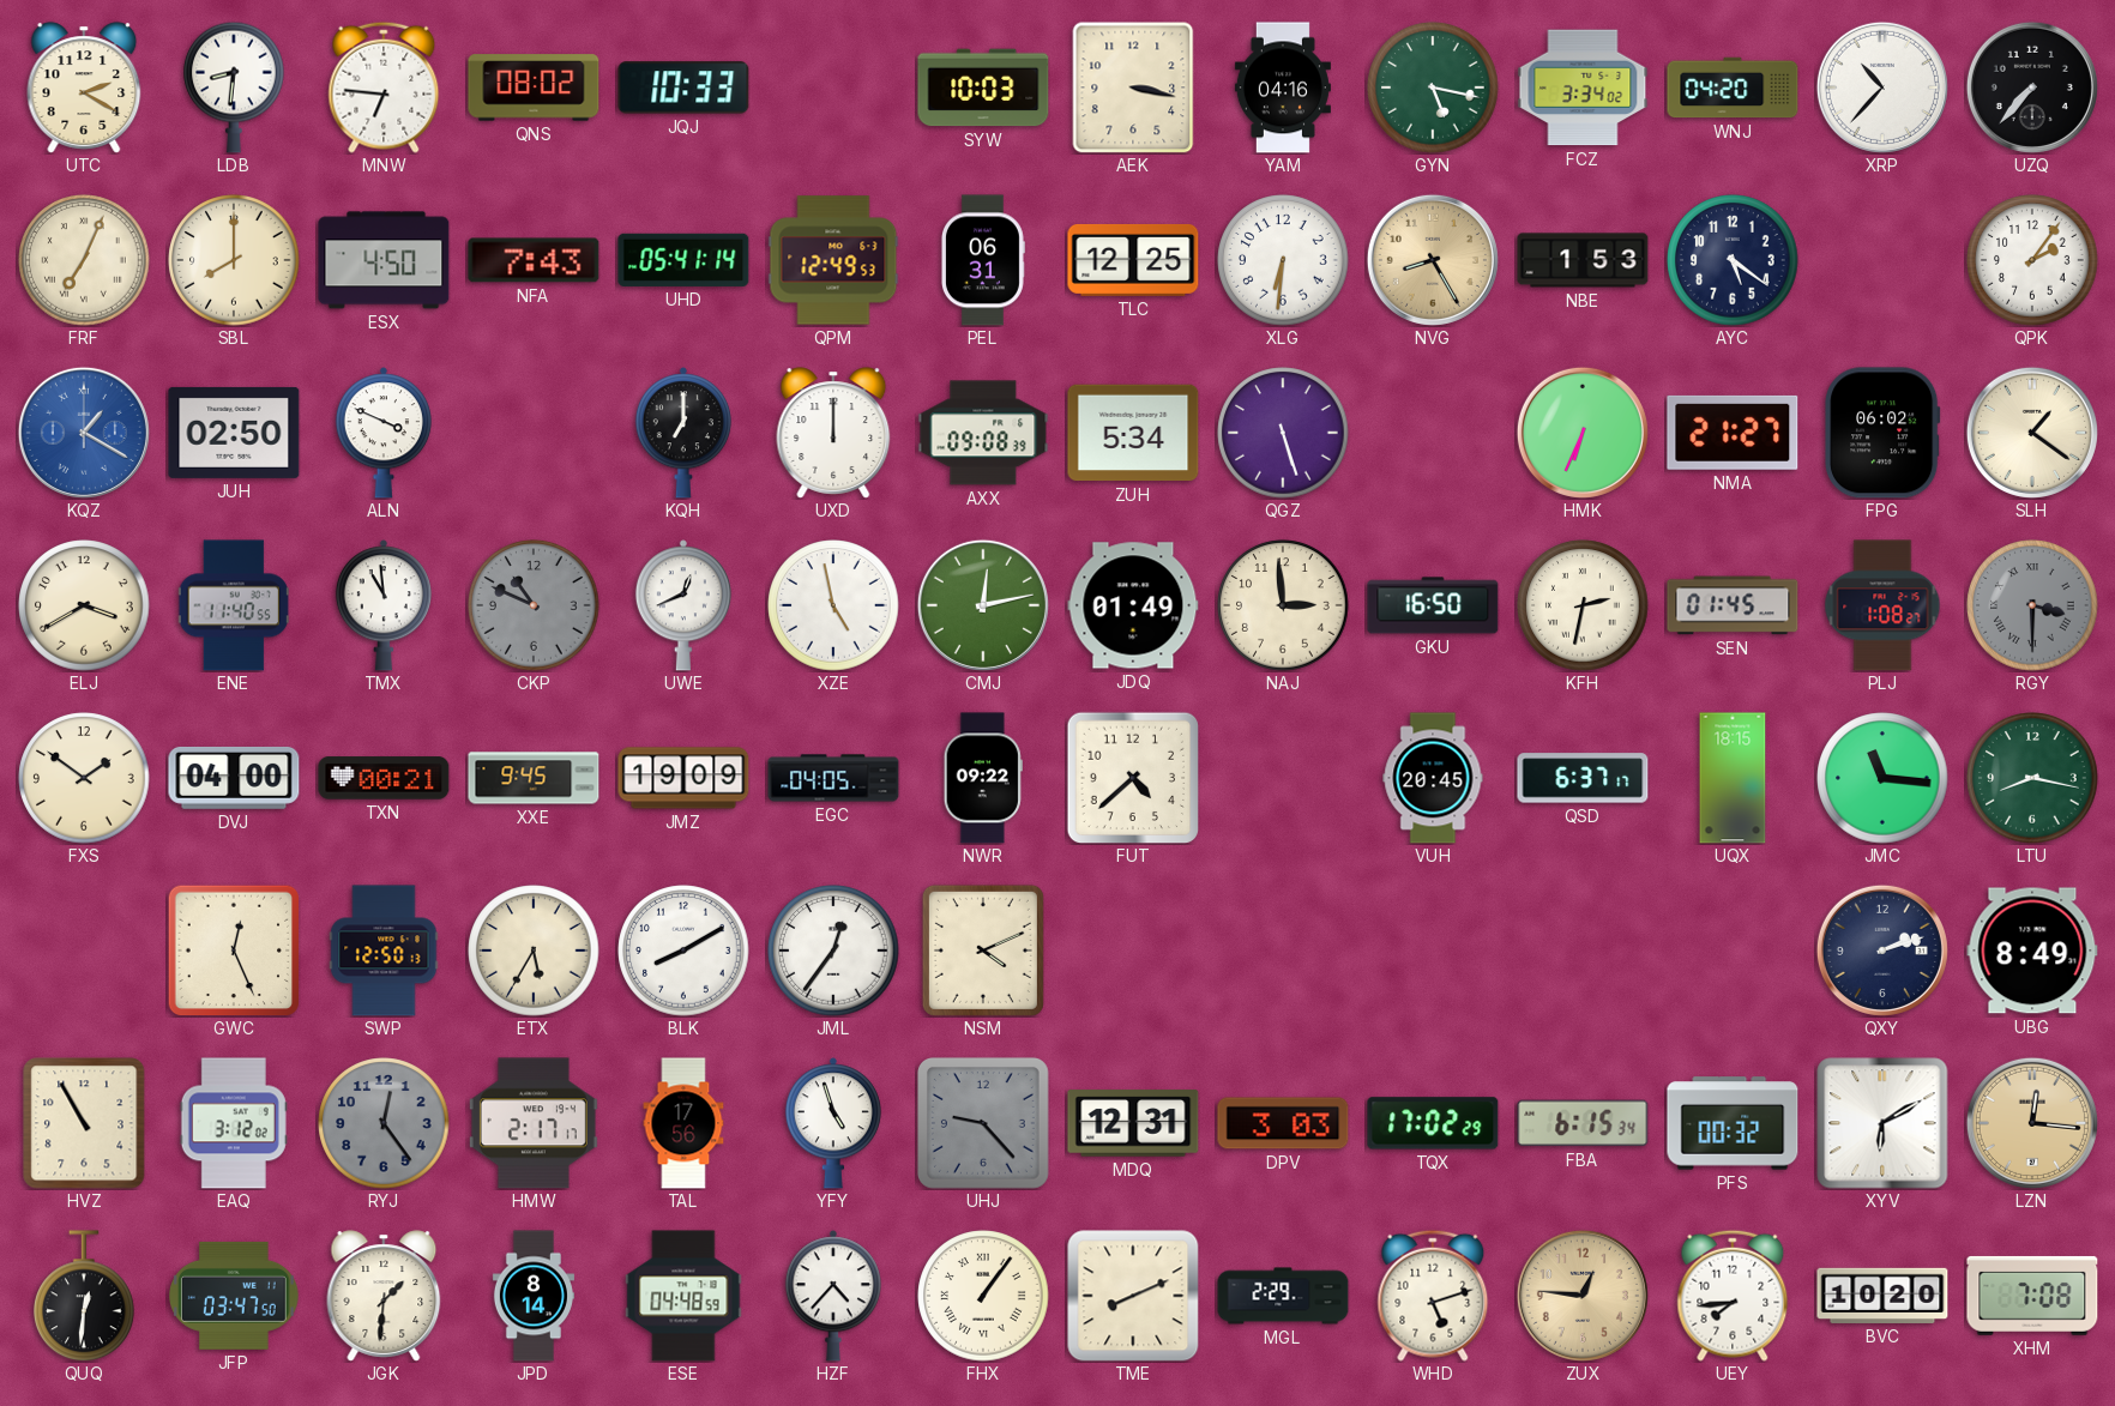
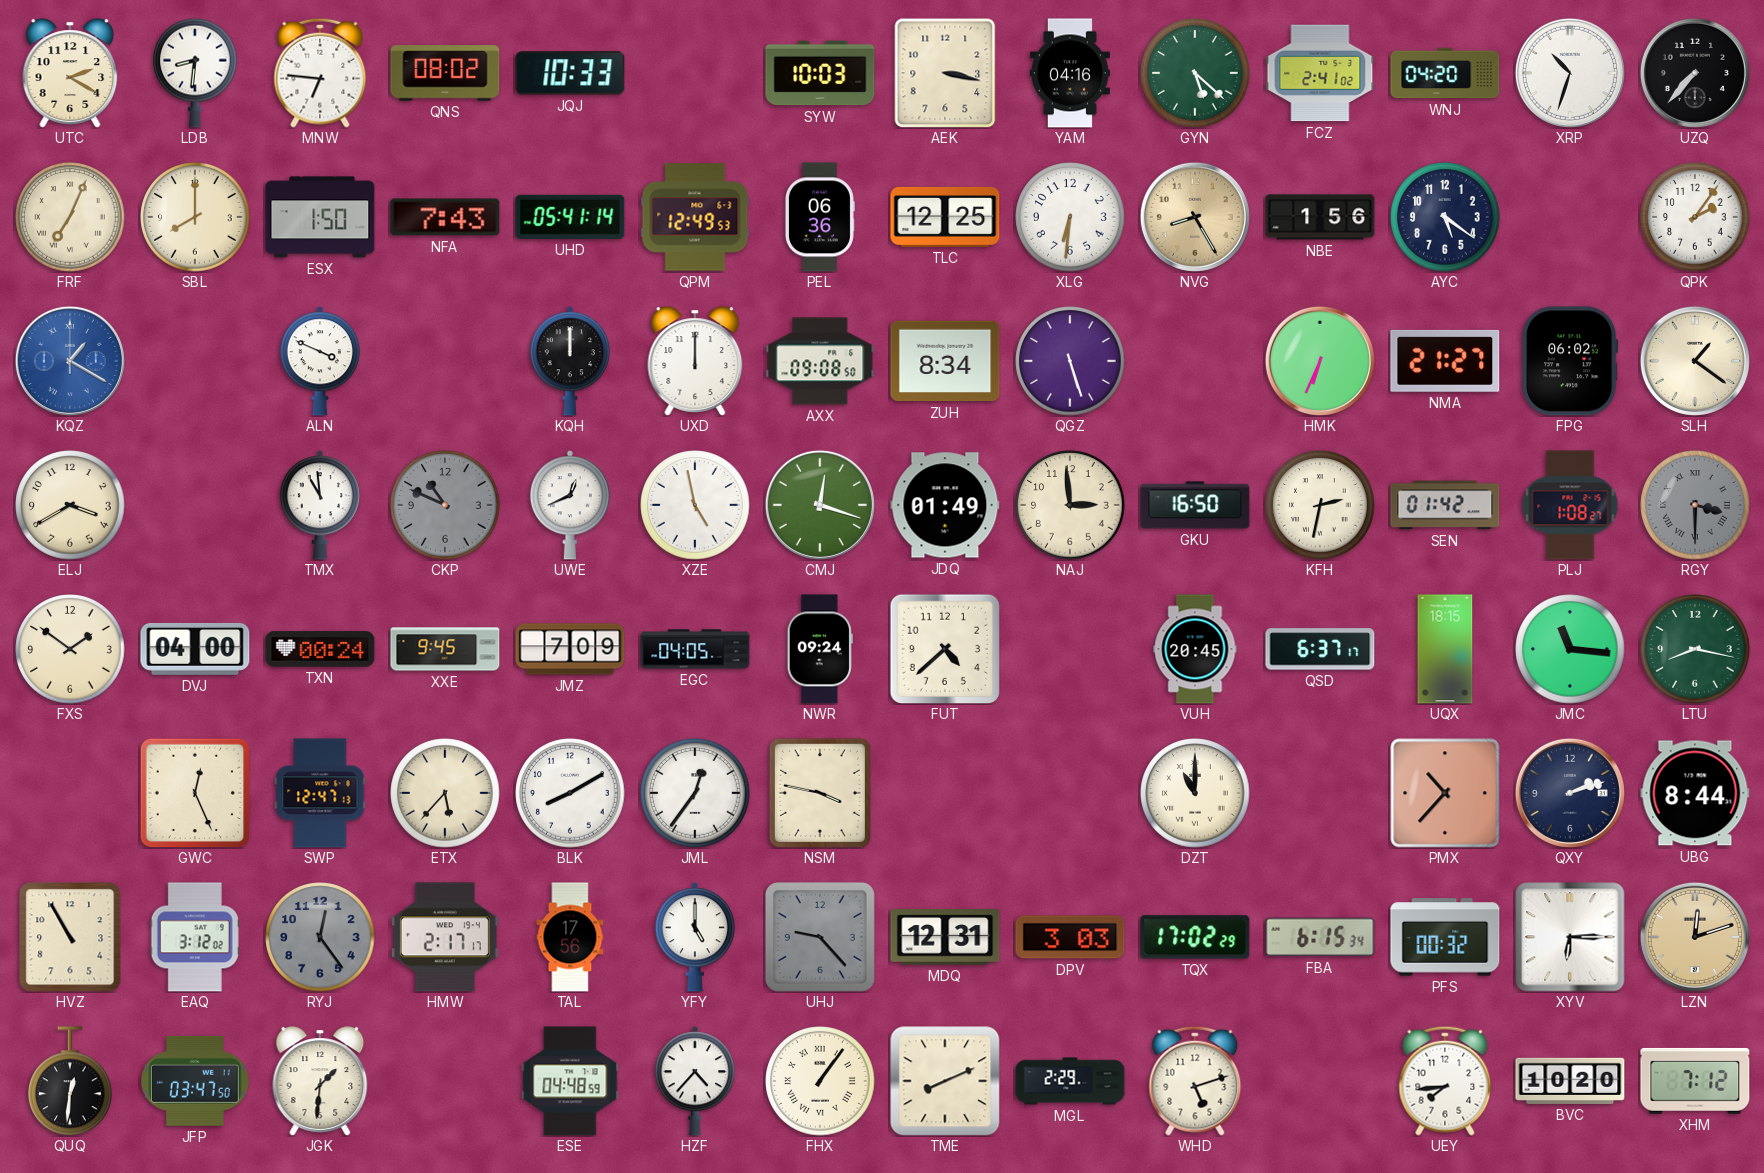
GYN: 5:17 -> 5:22
FCZ: 3:34 -> 2:41
XRP: 10:37 -> 10:33
ESX: 4:50 -> 1:50
PEL: 06:31 -> 06:36
NBE: 1:53 -> 1:56
JUH: 02:50 -> none
KQH: 7:00 -> 12:00
AXX: 09:08:39 -> 09:08:50
ZUH: 5:34 -> 8:34
ENE: 11:40 -> none
CMJ: 12:13 -> 12:18
SEN: 01:45 -> 01:42
TXN: 00:21 -> 00:24
JMZ: 19:09 -> 7:09
NWR: 09:22 -> 09:24
SWP: 12:50 -> 12:47
ETX: 5:35 -> 5:37
NSM: 4:11 -> 3:47
DZT: none -> 11:00
PMX: none -> 10:37
UBG: 8:49 -> 8:44
YFY: 4:57 -> 5:00
XYV: 6:10 -> 6:15
LZN: 12:16 -> 12:12
JPD: 8:14 -> none
ZUX: 12:46 -> none
XHM: 7:08 -> 7:12
